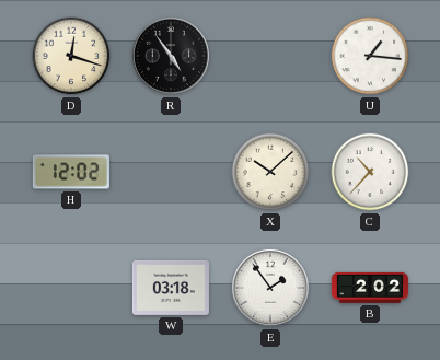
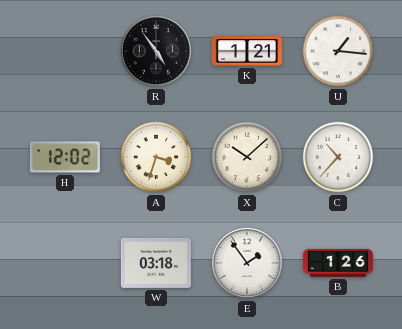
D: 12:18 -> none
K: none -> 1:21
A: none -> 3:33
B: 2:02 -> 1:26
